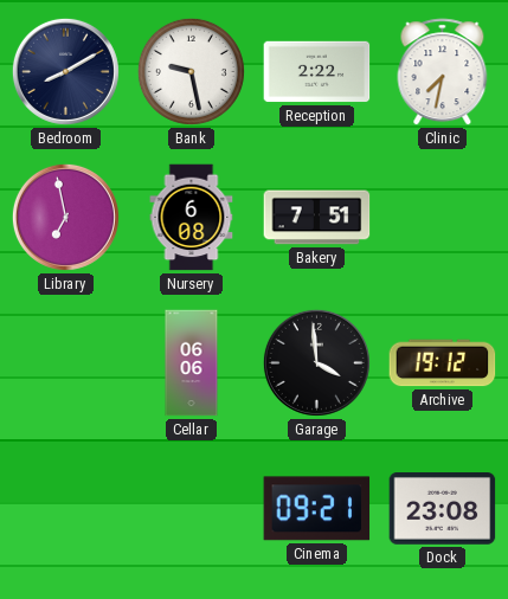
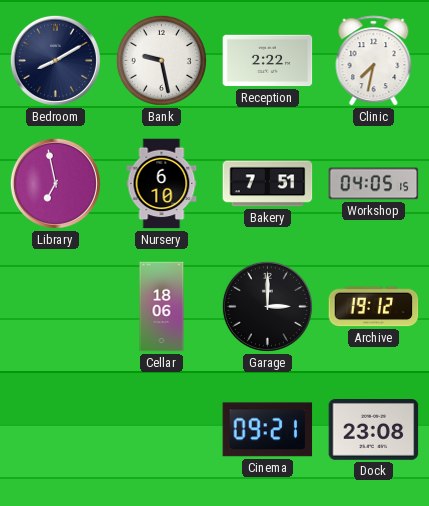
Nursery: 6:08 -> 6:10
Workshop: none -> 04:05
Cellar: 06:06 -> 18:06
Garage: 3:59 -> 3:00
